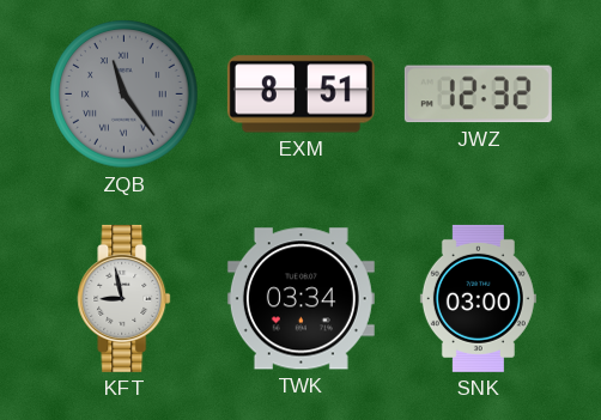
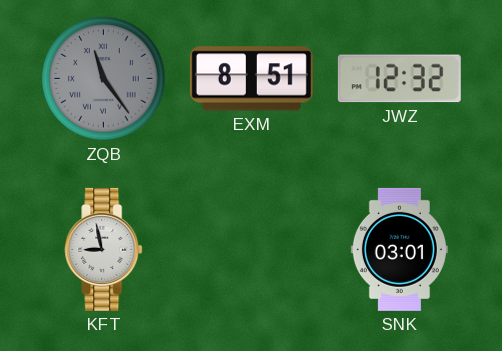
TWK: 03:34 -> none
SNK: 03:00 -> 03:01
